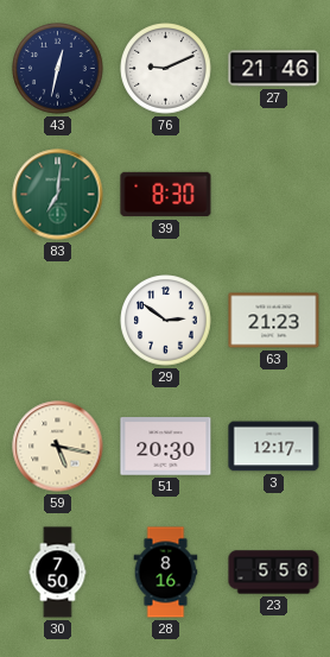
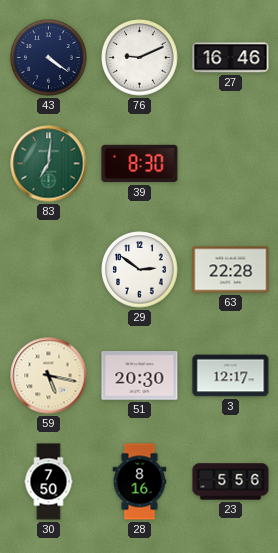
43: 12:32 -> 4:21
27: 21:46 -> 16:46
63: 21:23 -> 22:28
